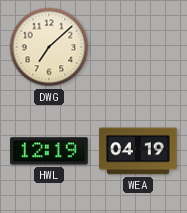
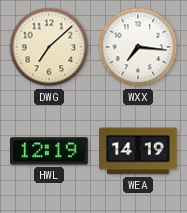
WXX: none -> 7:16
WEA: 04:19 -> 14:19
